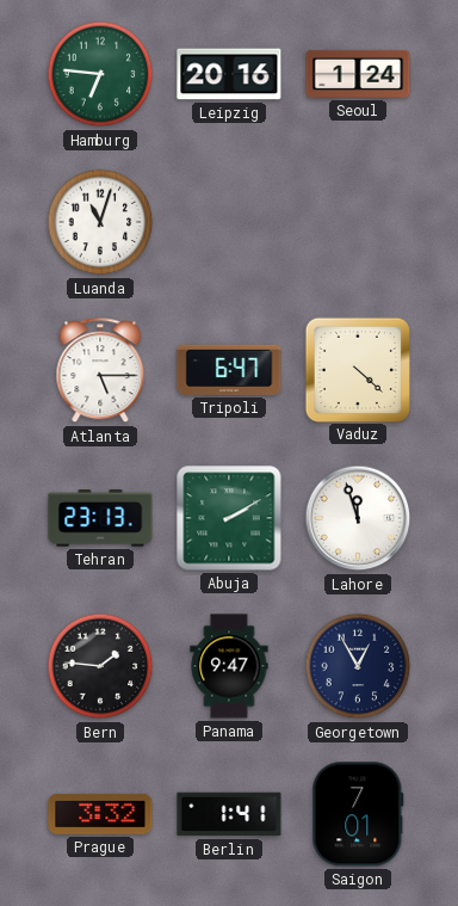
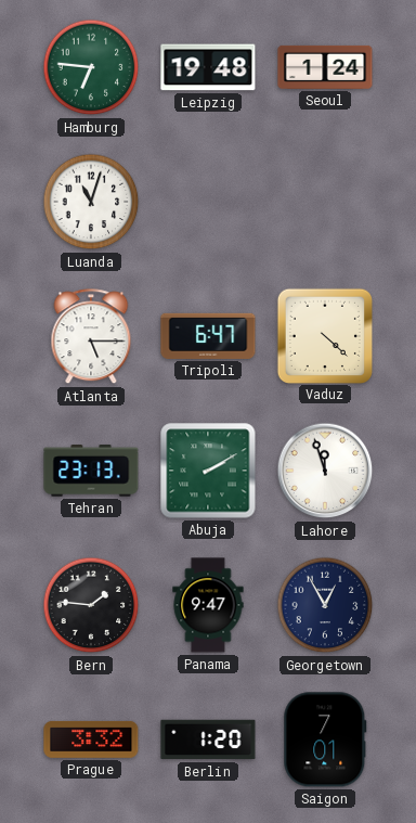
Leipzig: 20:16 -> 19:48
Berlin: 1:41 -> 1:20
